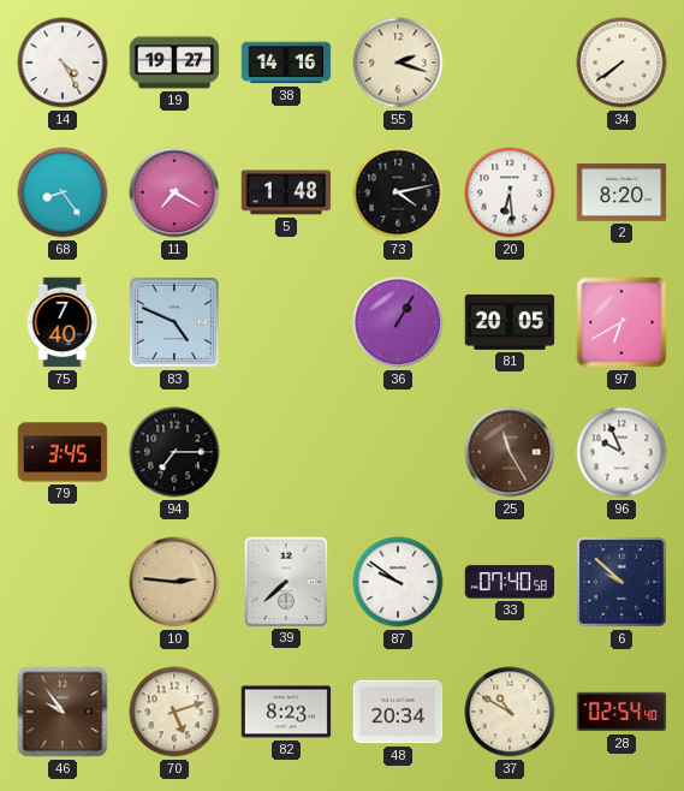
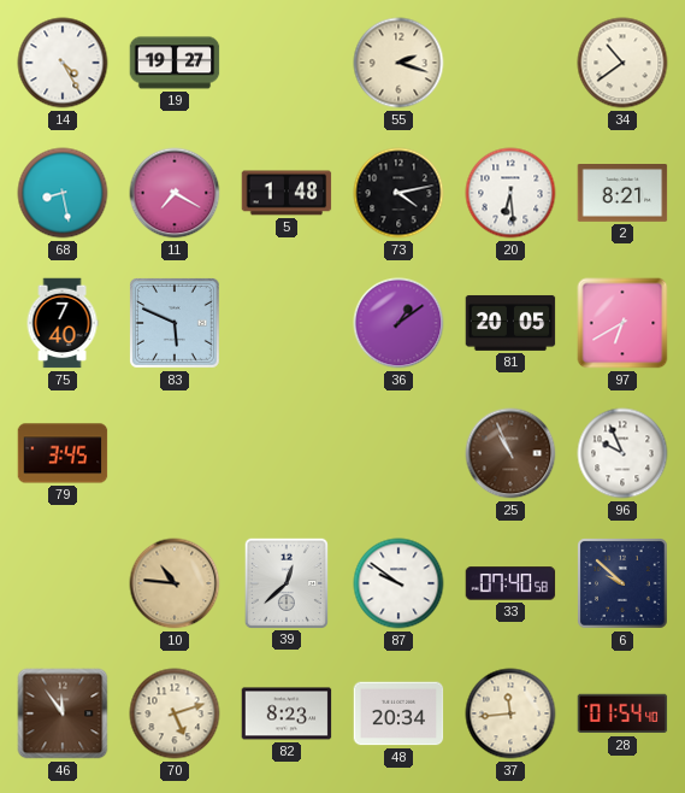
38: 14:16 -> none
34: 7:39 -> 10:39
68: 8:24 -> 8:28
2: 8:20 -> 8:21
83: 4:49 -> 5:49
36: 1:05 -> 1:09
94: 7:15 -> none
25: 11:25 -> 10:56
10: 2:46 -> 10:46
39: 7:38 -> 12:38
46: 9:54 -> 11:54
37: 10:50 -> 11:44
28: 02:54 -> 01:54
